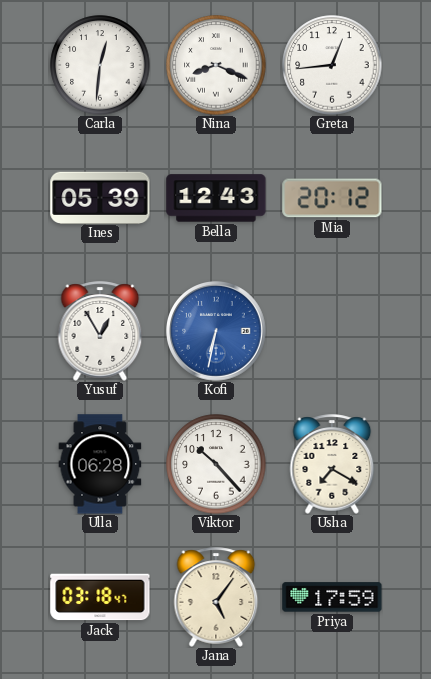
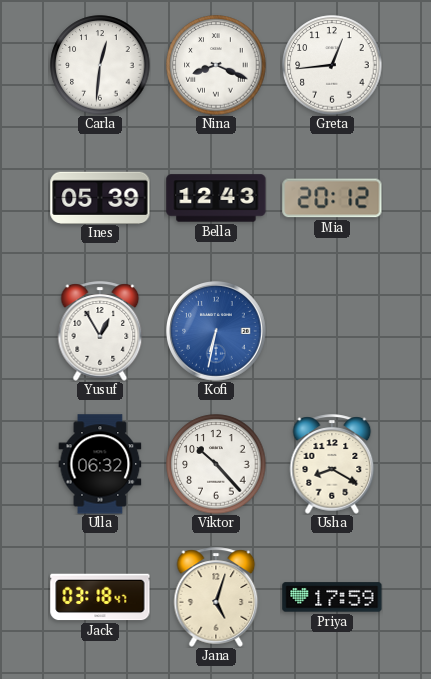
Ulla: 06:28 -> 06:32
Usha: 7:20 -> 8:20
Jana: 5:06 -> 5:03
